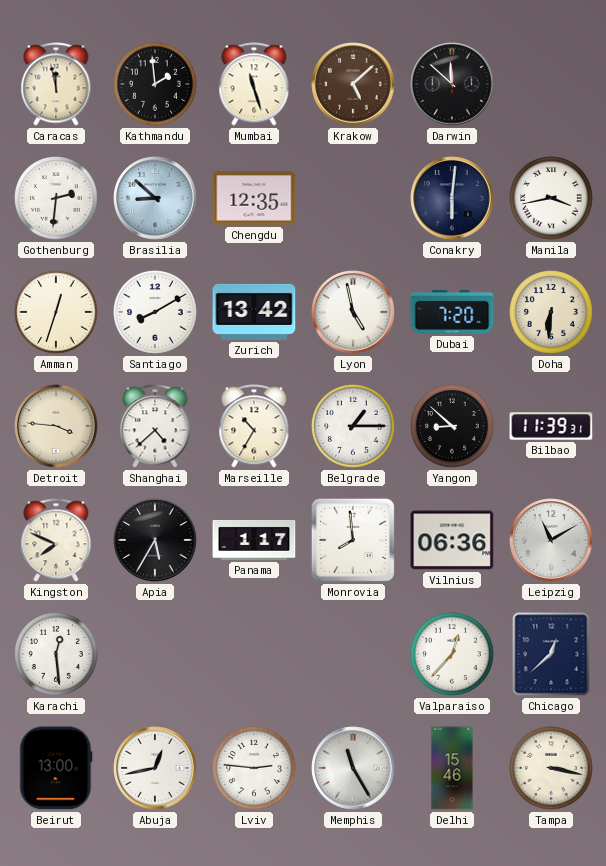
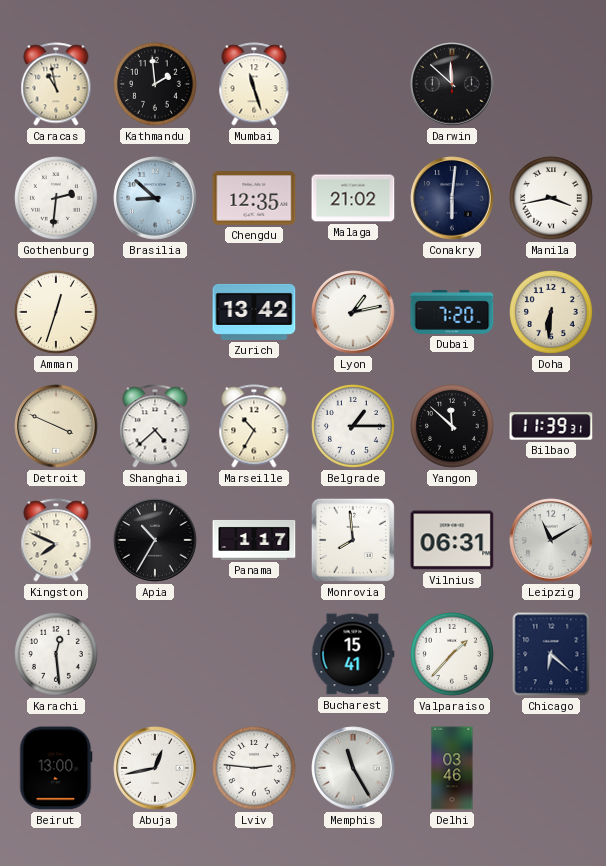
Caracas: 11:58 -> 10:58
Krakow: 5:08 -> none
Malaga: none -> 21:02
Santiago: 8:10 -> none
Lyon: 4:58 -> 1:13
Detroit: 3:46 -> 3:49
Yangon: 8:52 -> 11:52
Apia: 5:35 -> 10:35
Vilnius: 06:36 -> 06:31
Bucharest: none -> 15:41
Valparaiso: 12:37 -> 1:37
Chicago: 12:38 -> 6:22
Delhi: 15:46 -> 03:46
Tampa: 3:17 -> none
